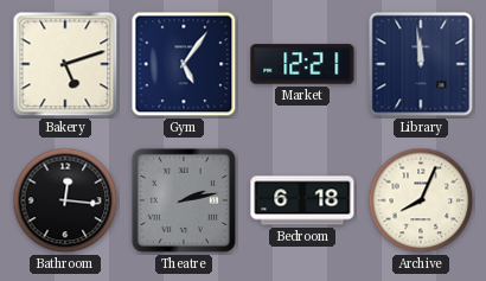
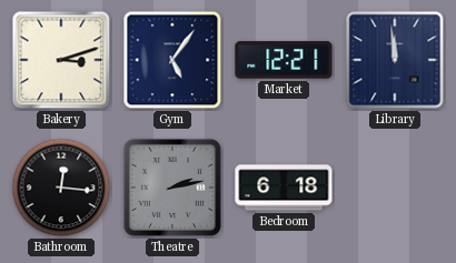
Bakery: 5:12 -> 3:12
Archive: 8:04 -> none
